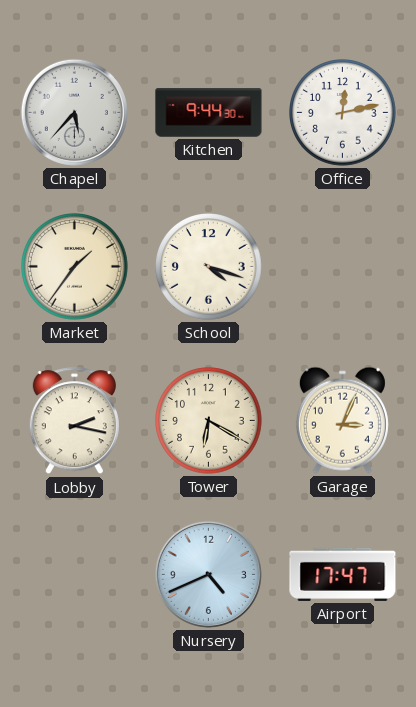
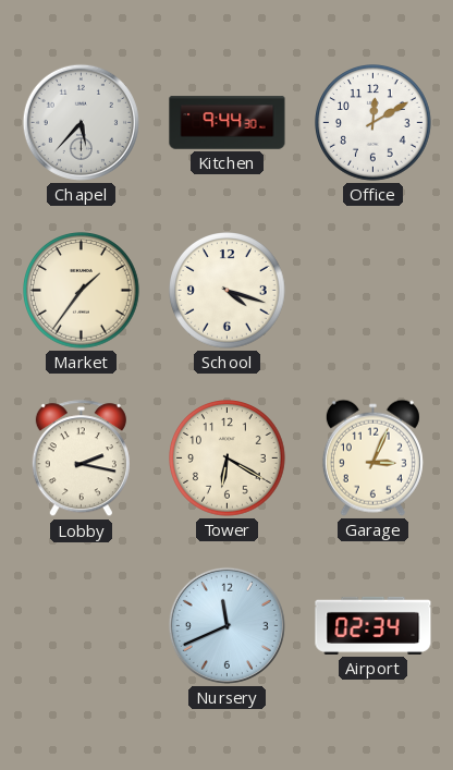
Office: 12:13 -> 12:10
Nursery: 4:41 -> 11:41
Airport: 17:47 -> 02:34
